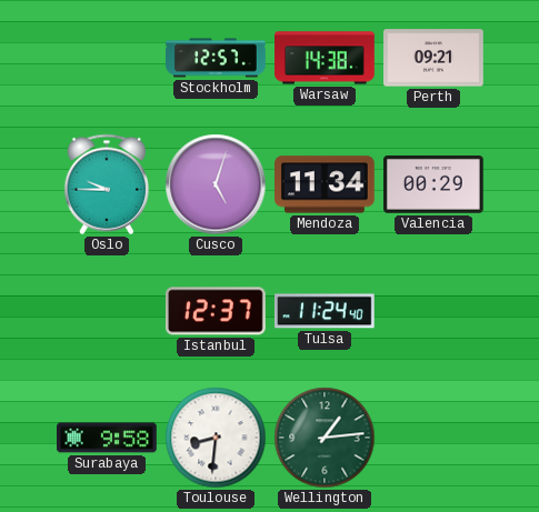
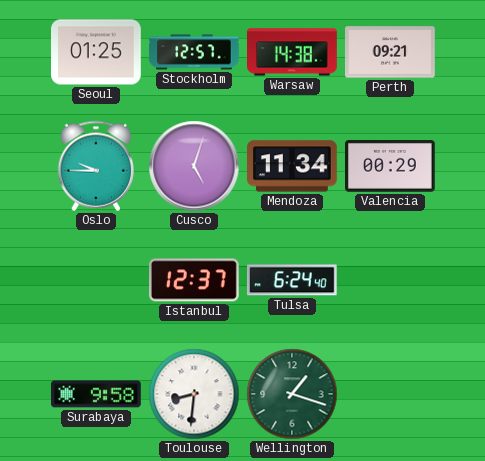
Seoul: none -> 01:25
Tulsa: 11:24 -> 6:24
Wellington: 1:14 -> 1:18
